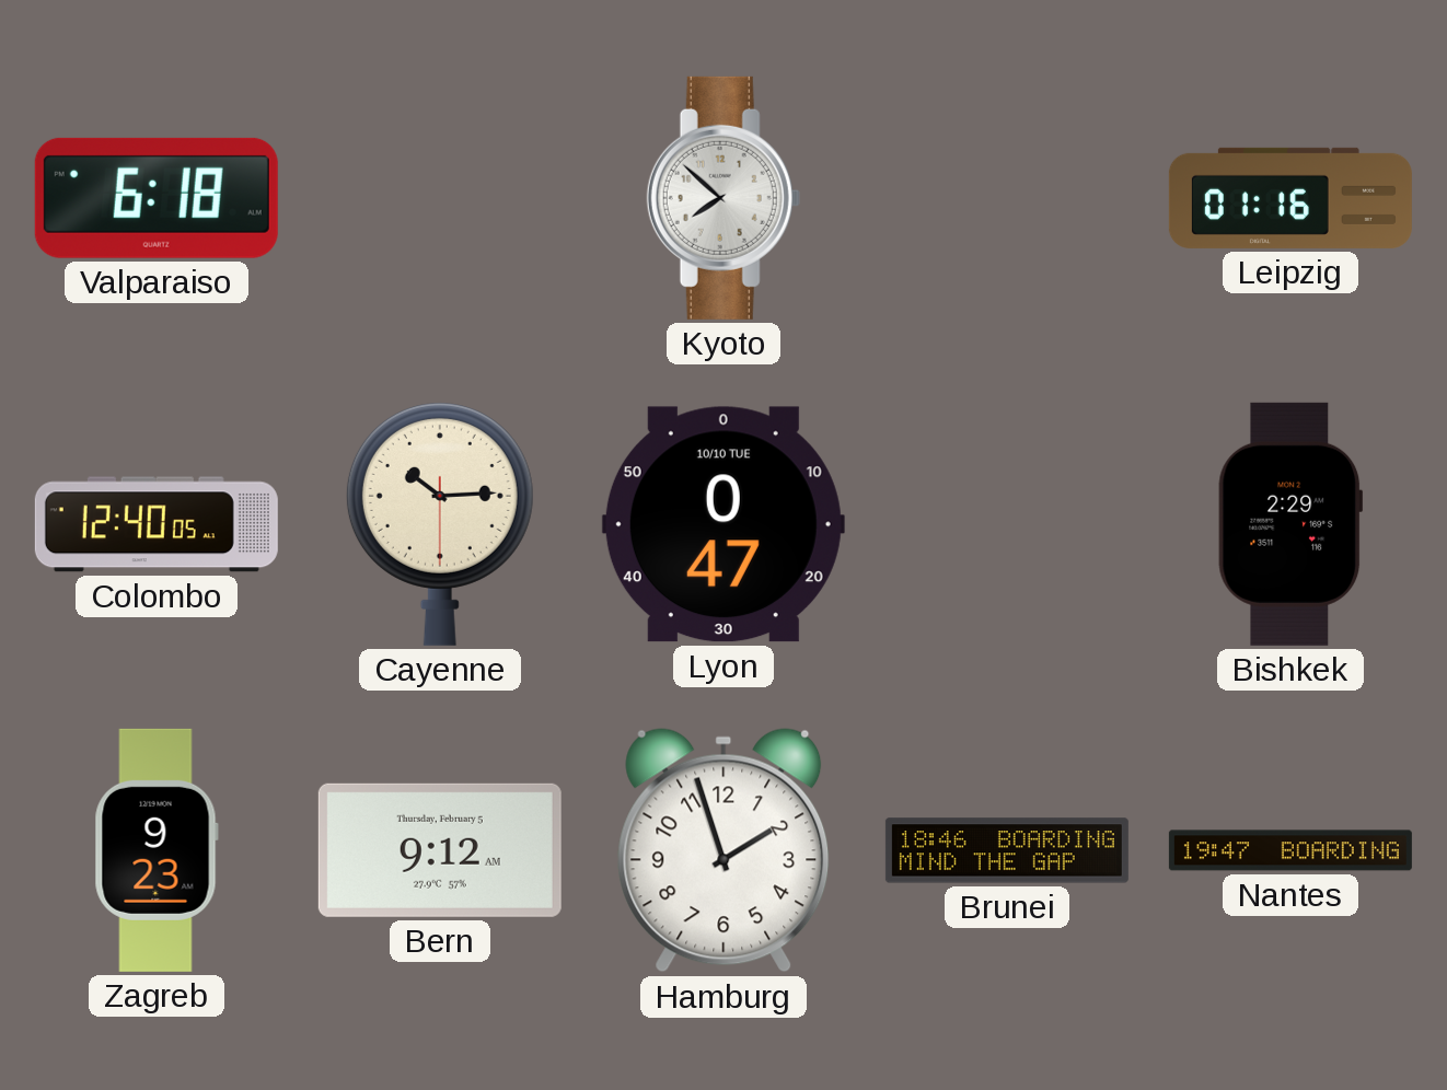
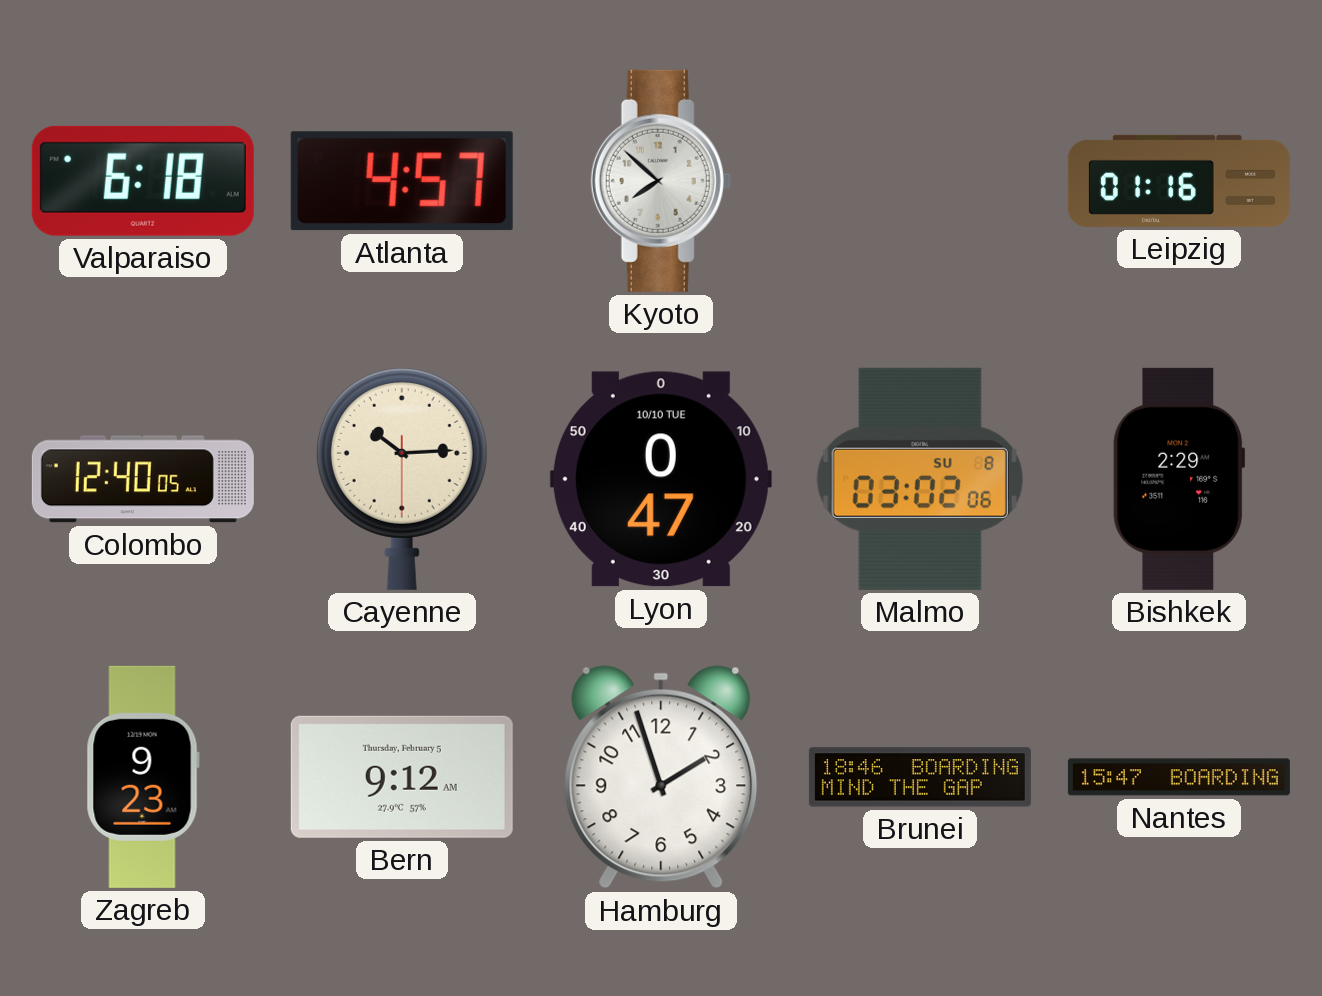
Atlanta: none -> 4:57
Malmo: none -> 03:02
Nantes: 19:47 -> 15:47
